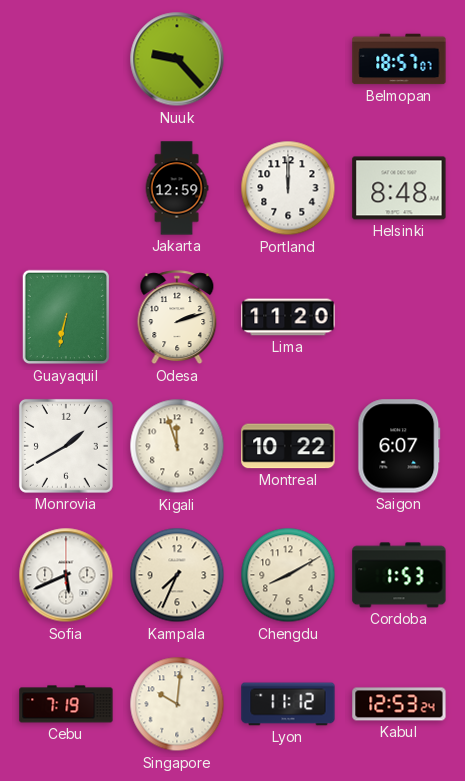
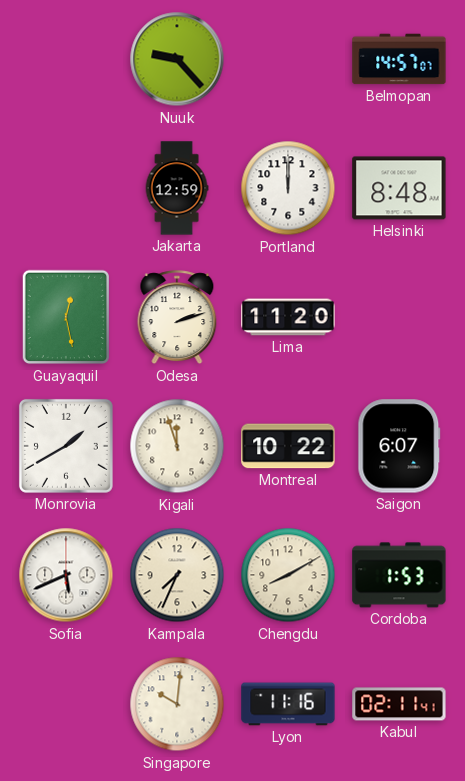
Belmopan: 18:57 -> 14:57
Guayaquil: 6:32 -> 12:28
Cebu: 7:19 -> none
Lyon: 11:12 -> 11:16
Kabul: 12:53 -> 02:11
